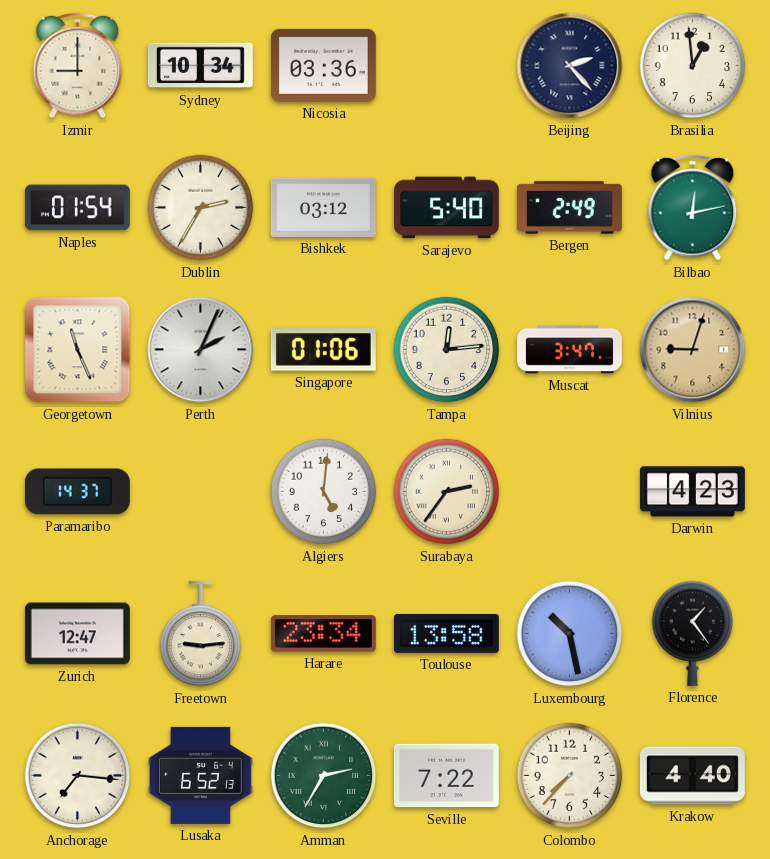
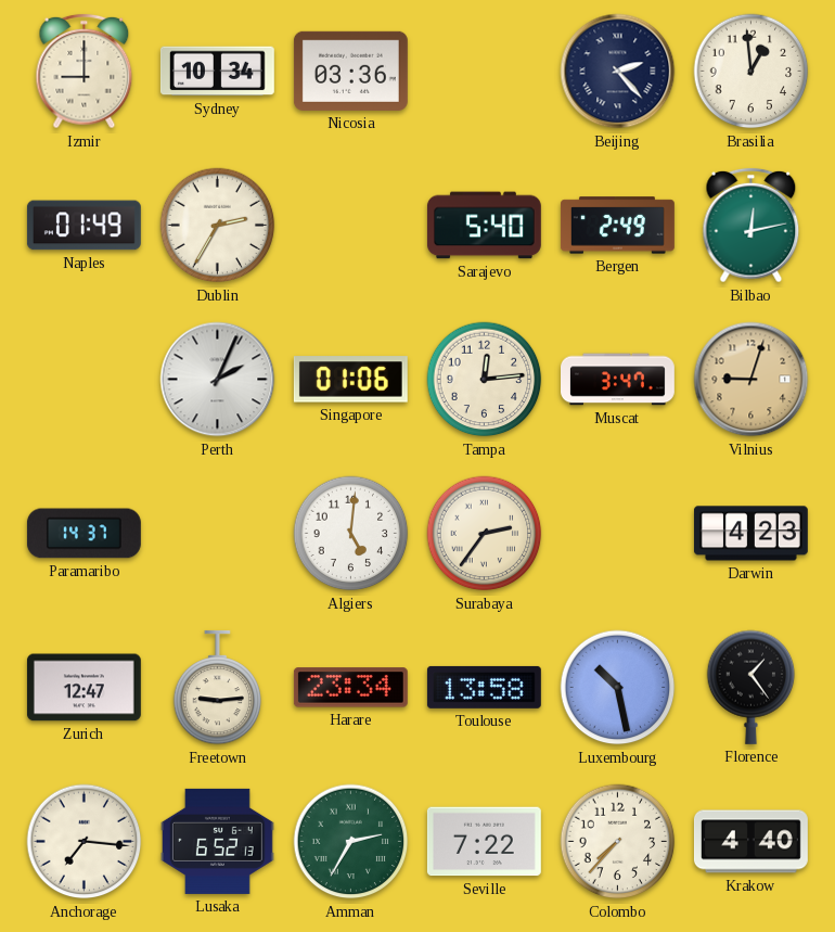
Naples: 01:54 -> 01:49
Bishkek: 03:12 -> none
Georgetown: 11:26 -> none
